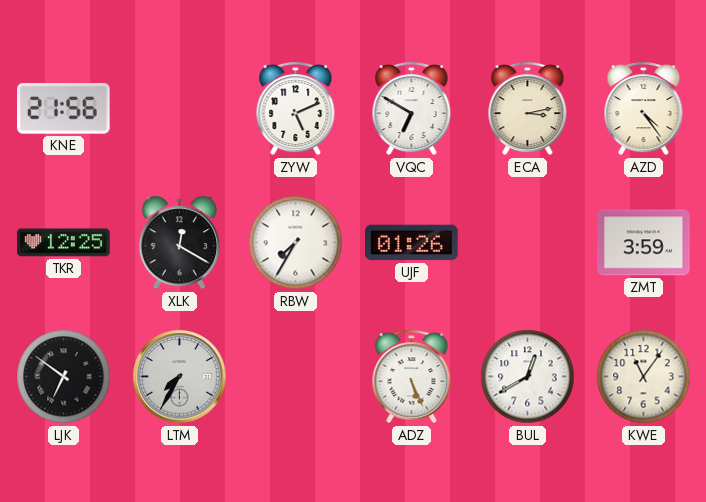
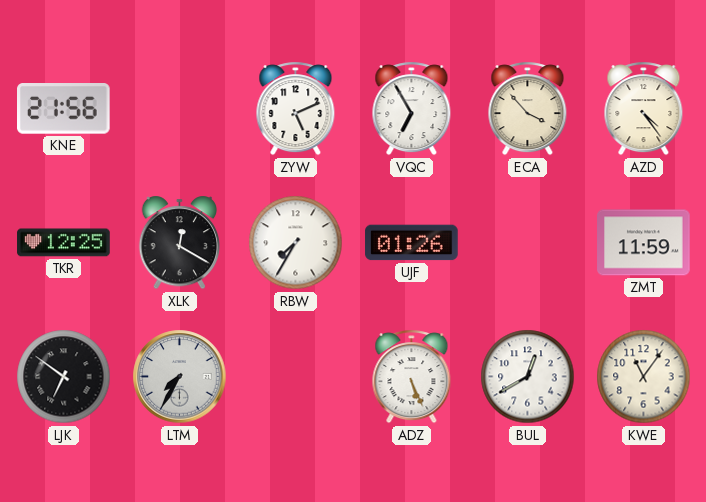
VQC: 6:50 -> 6:55
ECA: 3:13 -> 3:53
ZMT: 3:59 -> 11:59
